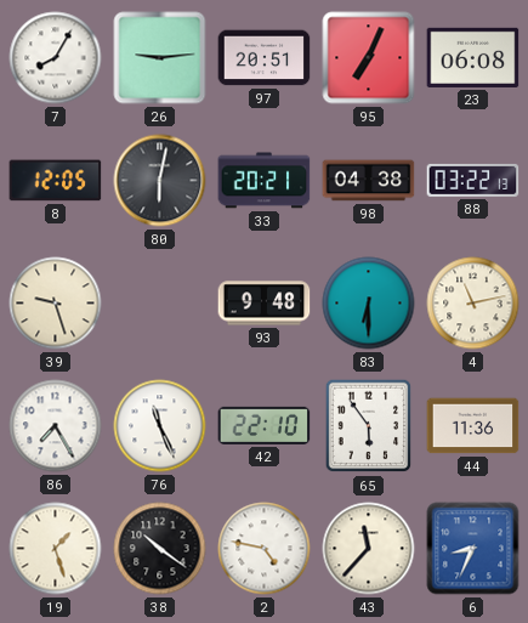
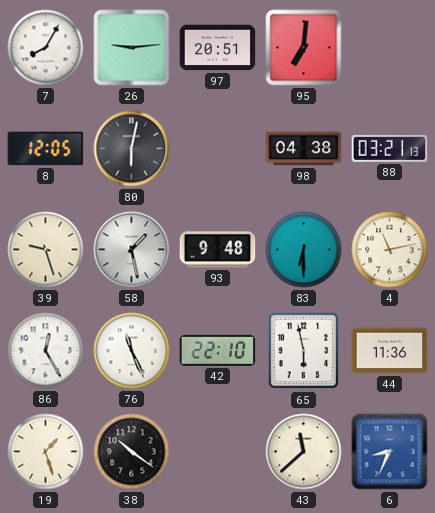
95: 7:04 -> 7:01
23: 06:08 -> none
33: 20:21 -> none
88: 03:22 -> 03:21
58: none -> 1:28
86: 7:25 -> 12:25
65: 5:54 -> 5:58
2: 4:47 -> none
43: 11:37 -> 11:38
